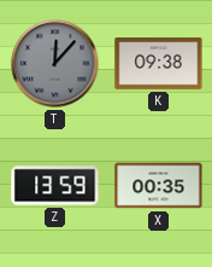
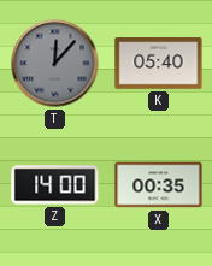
K: 09:38 -> 05:40
Z: 13:59 -> 14:00
